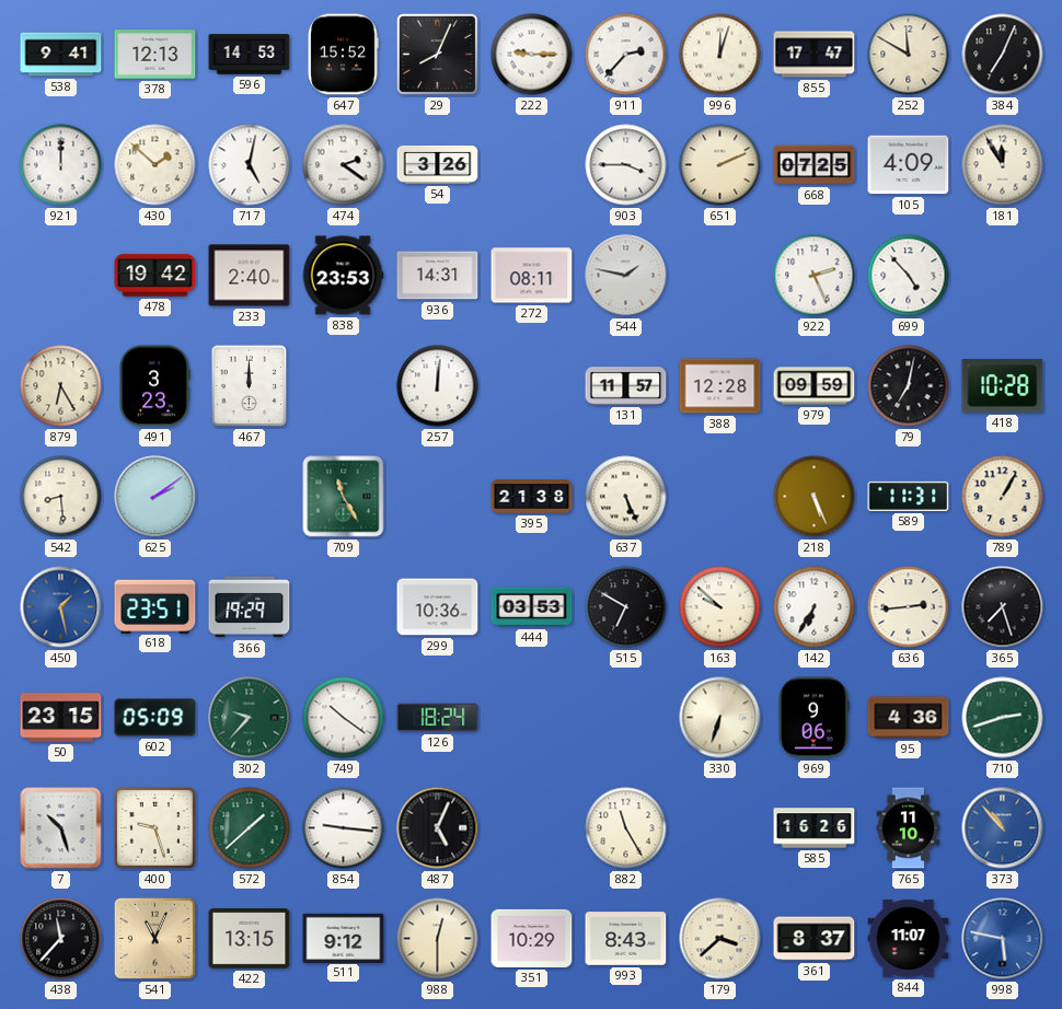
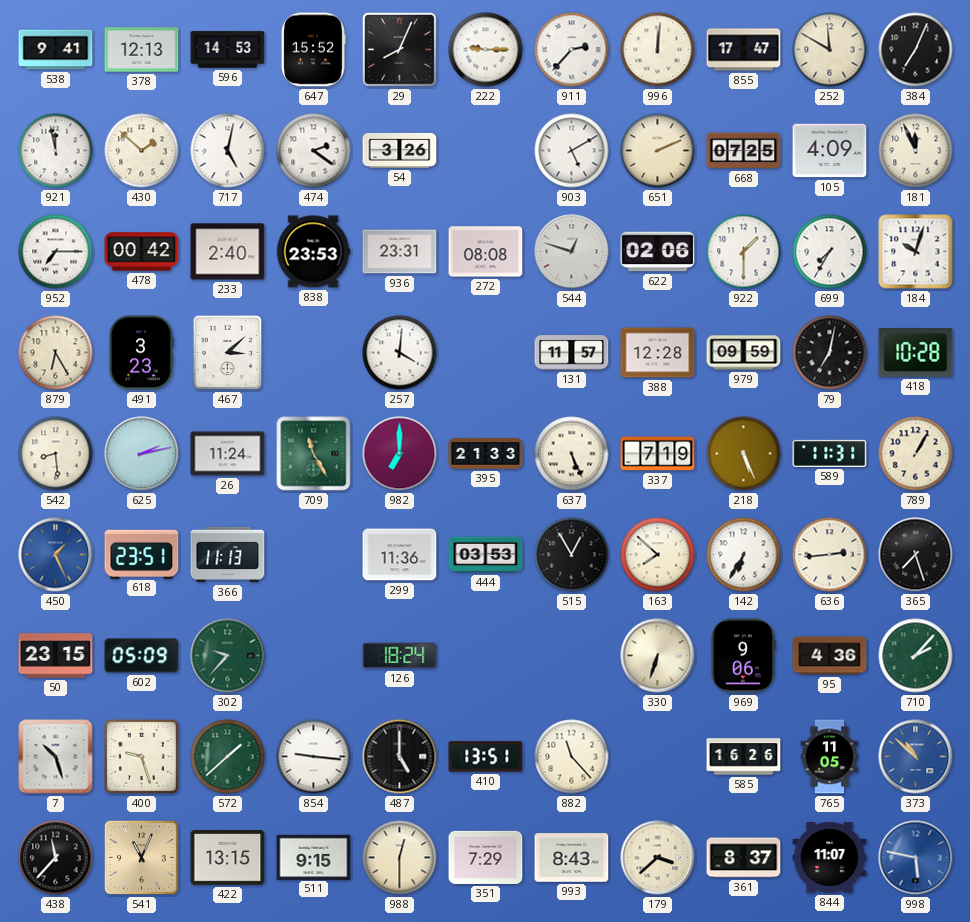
996: 12:03 -> 12:01
921: 12:00 -> 11:58
903: 3:45 -> 5:10
181: 11:55 -> 11:56
952: none -> 7:15
478: 19:42 -> 00:42
936: 14:31 -> 23:31
272: 08:11 -> 08:08
544: 1:47 -> 12:48
622: none -> 02:06
922: 2:26 -> 1:30
699: 4:53 -> 7:35
184: none -> 10:03
467: 12:00 -> 3:08
257: 12:01 -> 4:01
625: 2:09 -> 2:13
26: none -> 11:24
982: none -> 7:00
395: 21:38 -> 21:33
337: none -> 7:19
450: 1:28 -> 1:26
366: 19:29 -> 11:13
299: 10:36 -> 11:36
515: 6:50 -> 12:55
163: 9:52 -> 7:52
749: 10:21 -> none
710: 2:42 -> 2:07
487: 5:04 -> 5:00
410: none -> 13:51
882: 11:25 -> 11:23
765: 11:10 -> 11:05
373: 10:53 -> 10:52
511: 9:12 -> 9:15
351: 10:29 -> 7:29
